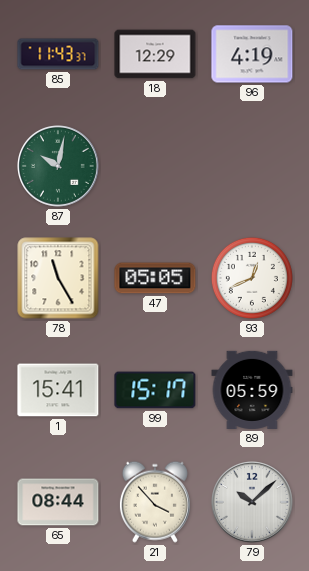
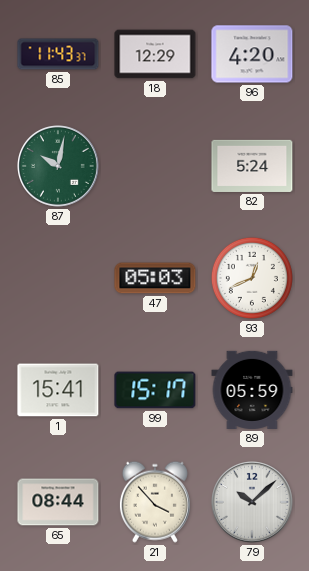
96: 4:19 -> 4:20
82: none -> 5:24
78: 11:25 -> none
47: 05:05 -> 05:03
